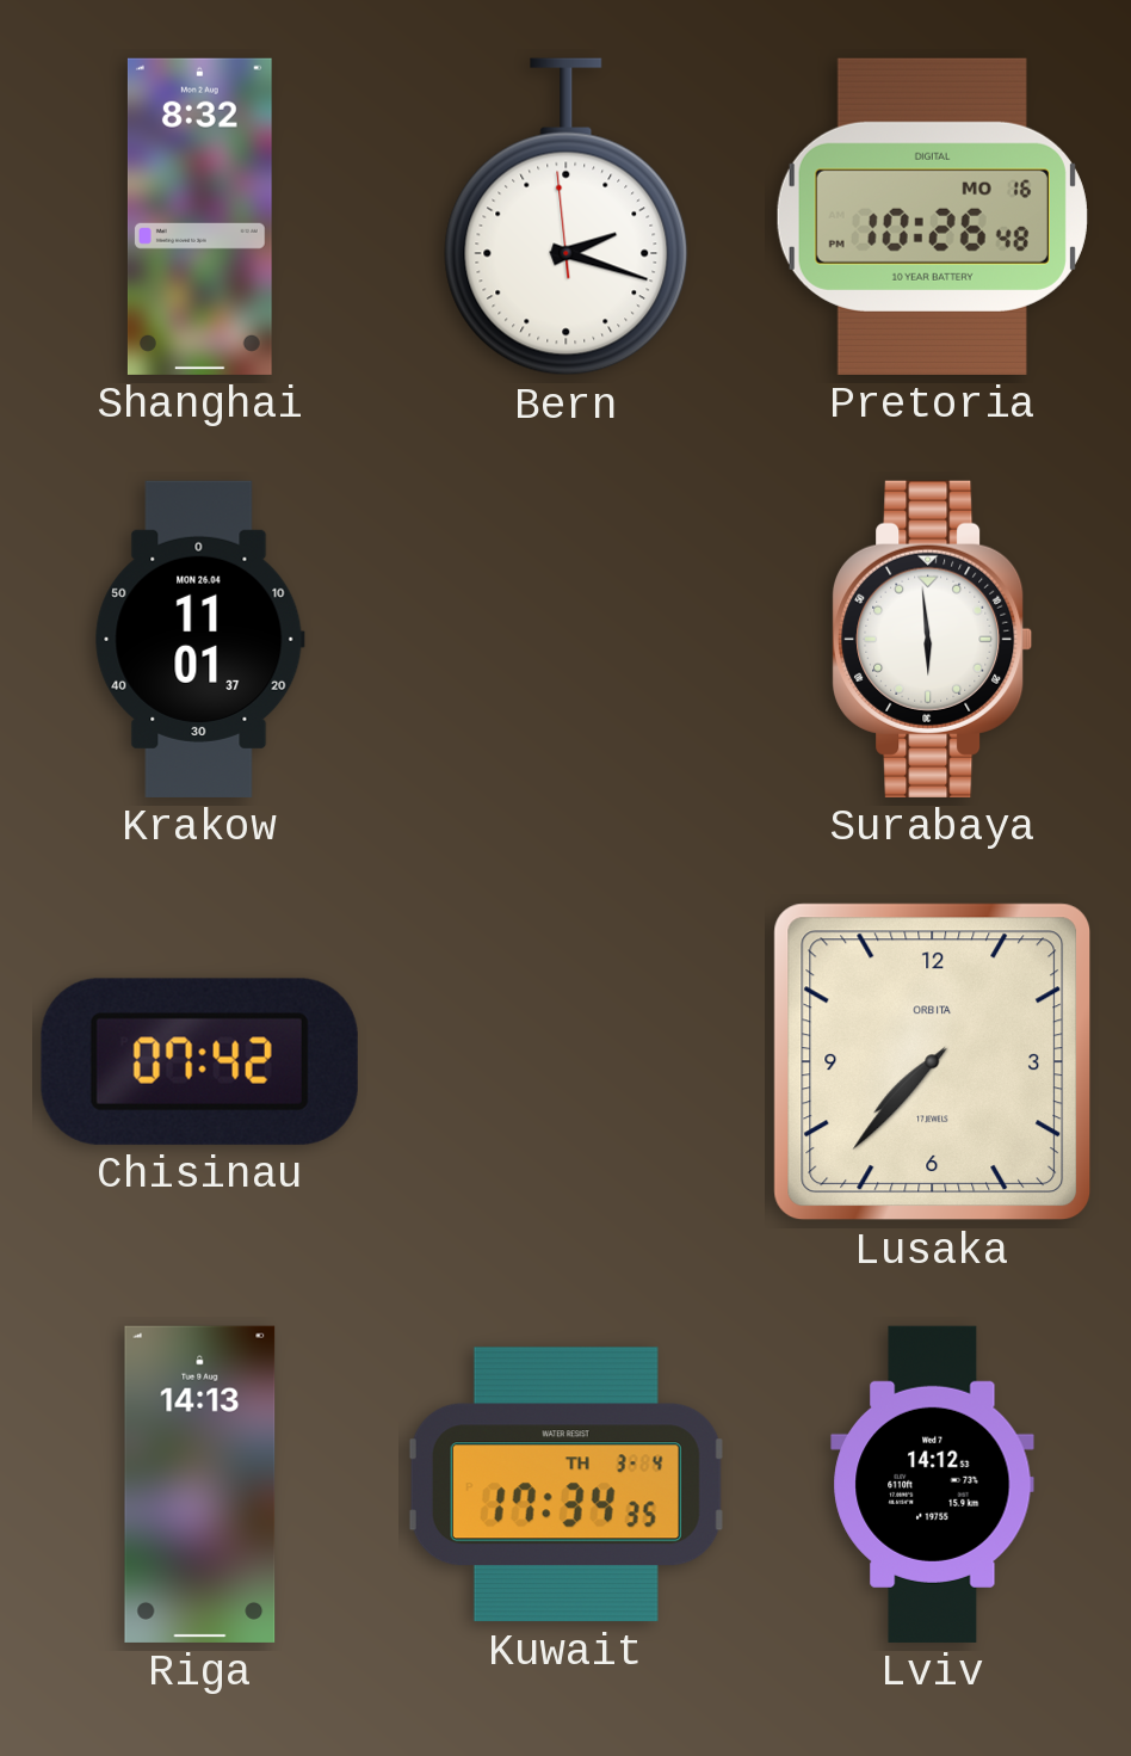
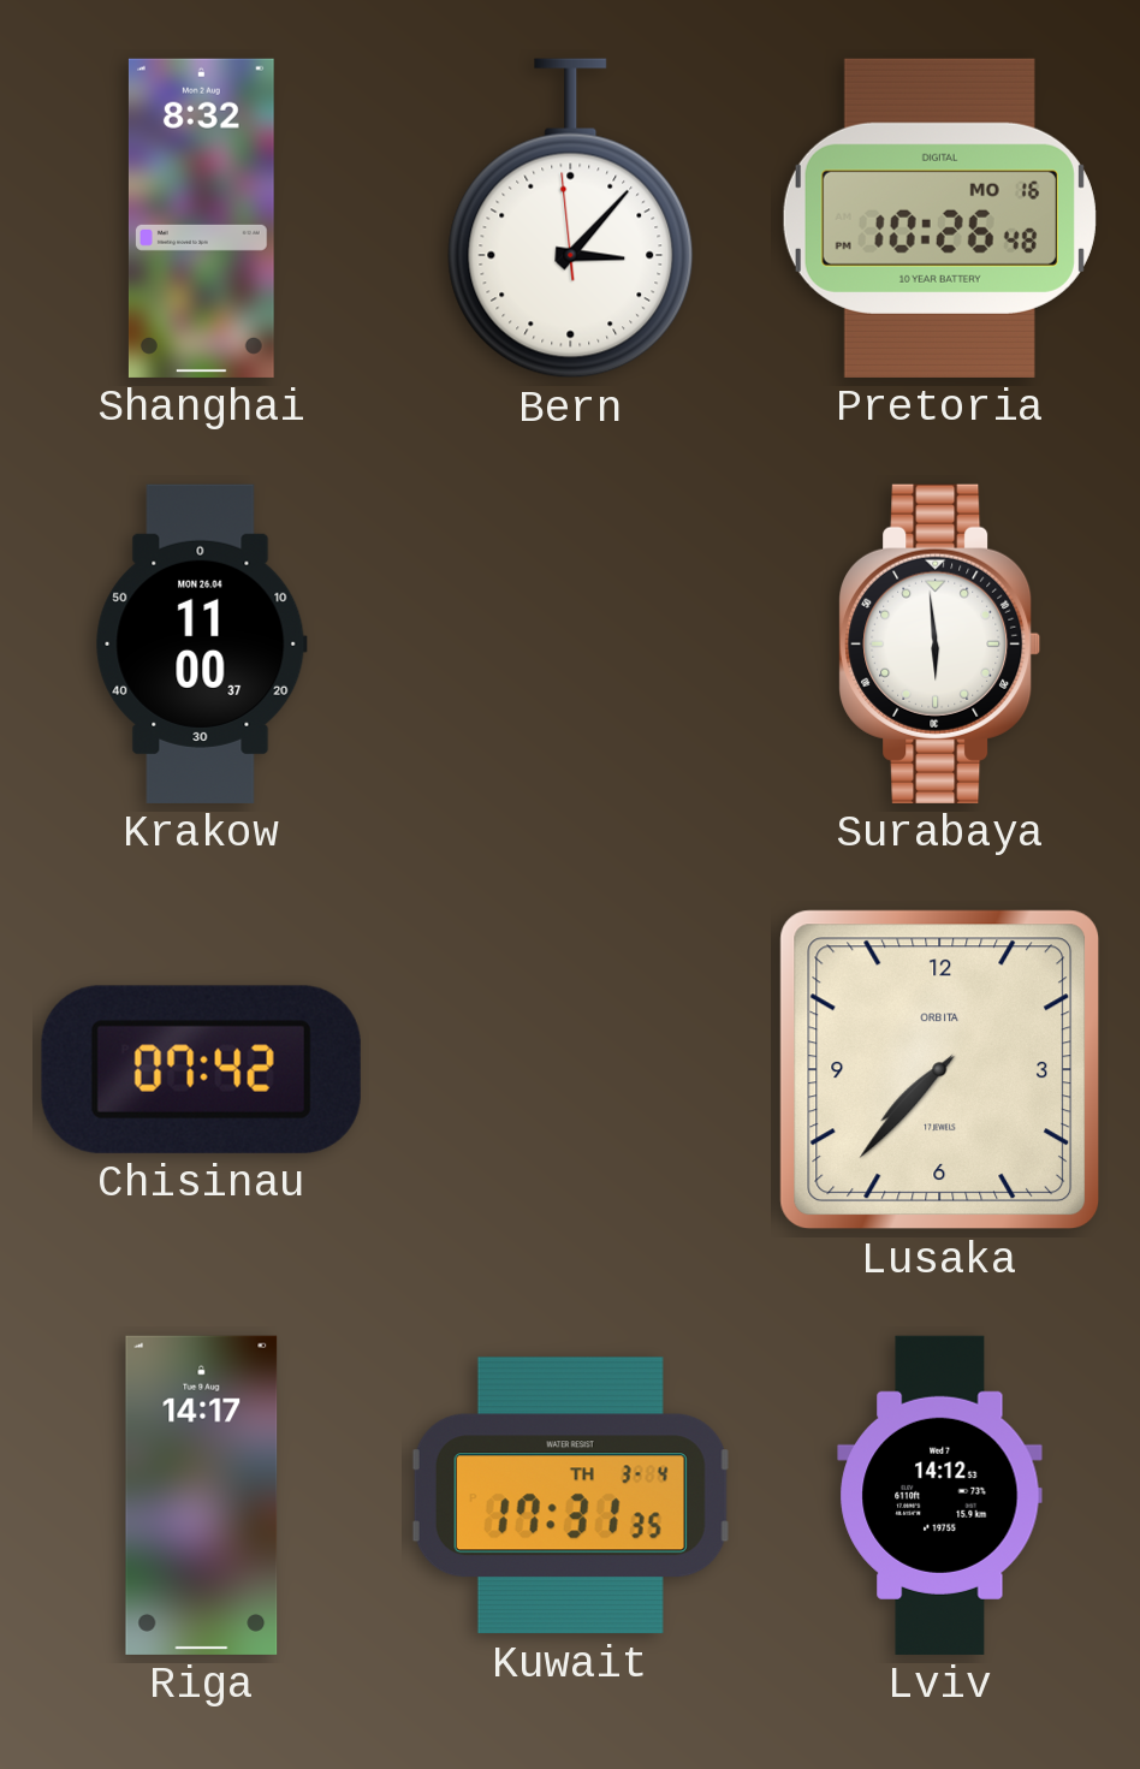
Bern: 2:17 -> 3:06
Krakow: 11:01 -> 11:00
Riga: 14:13 -> 14:17
Kuwait: 17:34 -> 17:31
